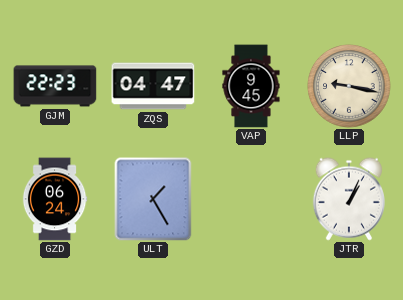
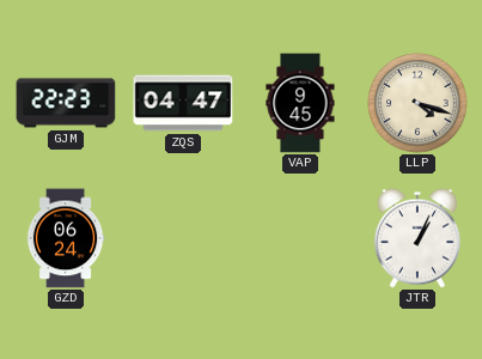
LLP: 9:17 -> 4:18
ULT: 1:25 -> none
